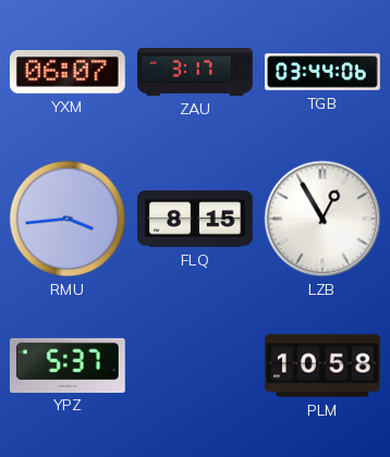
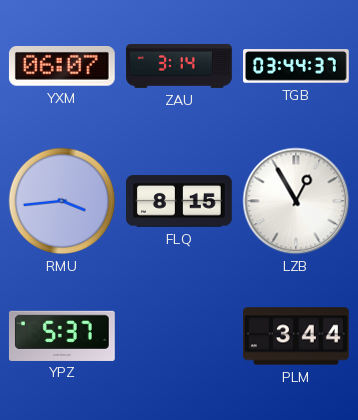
ZAU: 3:17 -> 3:14
TGB: 03:44:06 -> 03:44:37
PLM: 10:58 -> 3:44
